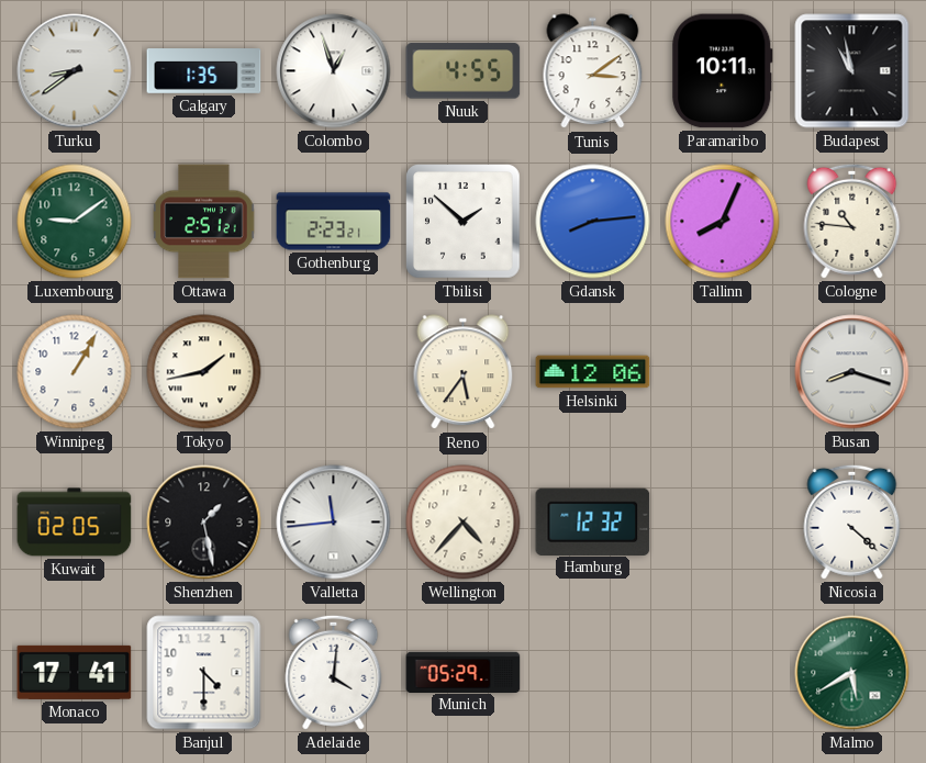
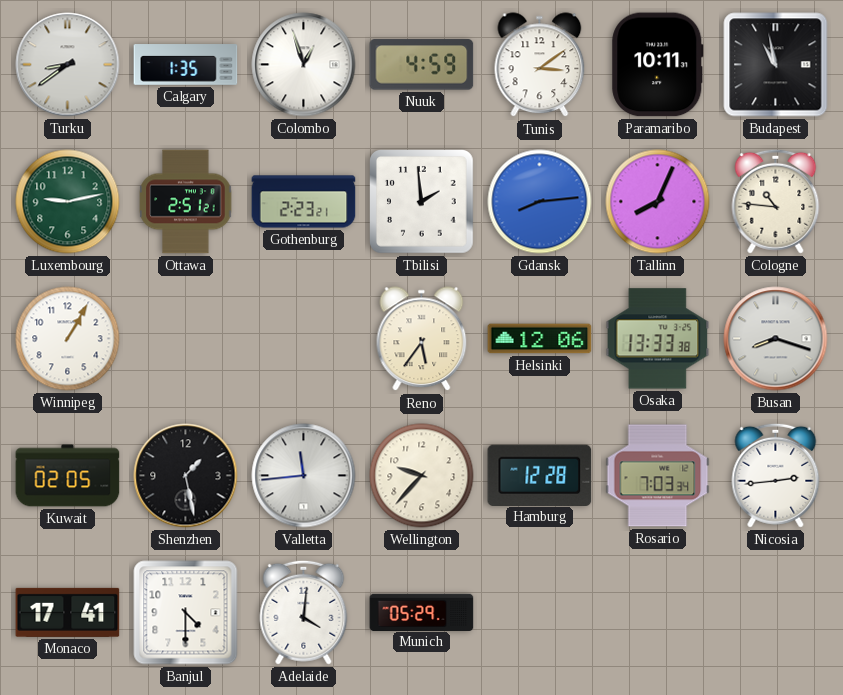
Nuuk: 4:55 -> 4:59
Luxembourg: 9:09 -> 9:13
Tbilisi: 1:52 -> 1:59
Tokyo: 1:43 -> none
Osaka: none -> 13:33
Wellington: 4:37 -> 9:37
Hamburg: 12:32 -> 12:28
Rosario: none -> 7:03
Nicosia: 4:22 -> 2:44
Malmo: 5:40 -> none
